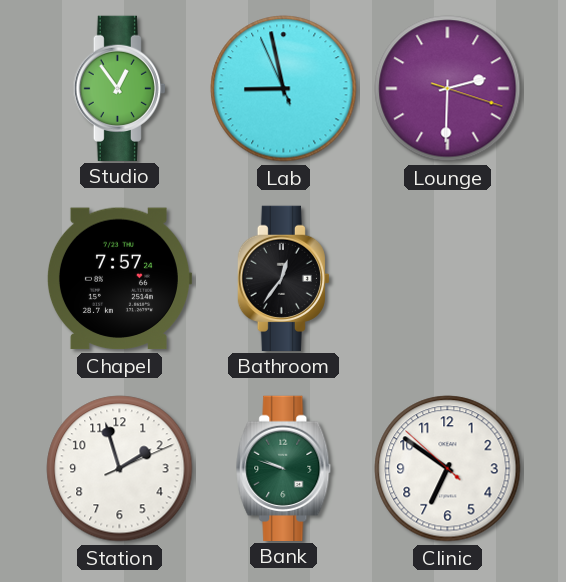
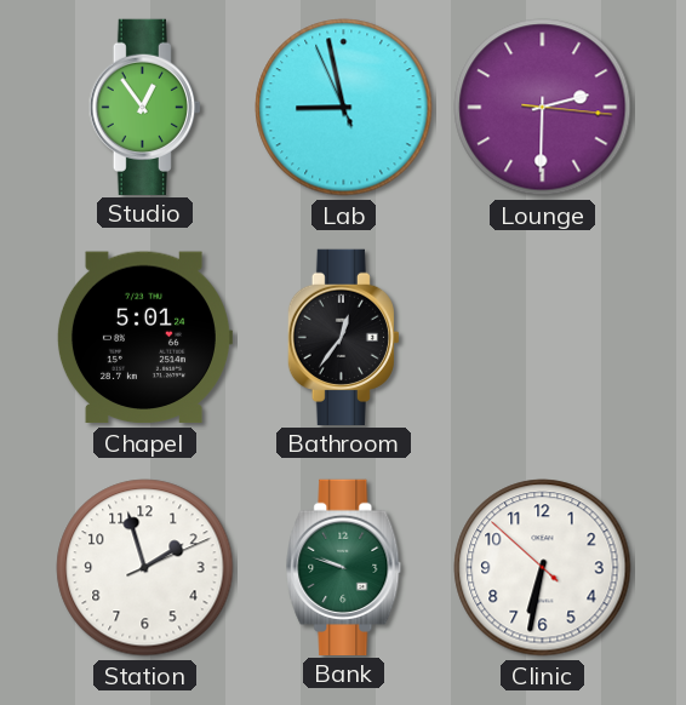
Lounge: 2:30:18 -> 2:30:16
Chapel: 7:57 -> 5:01
Clinic: 6:50 -> 6:31
